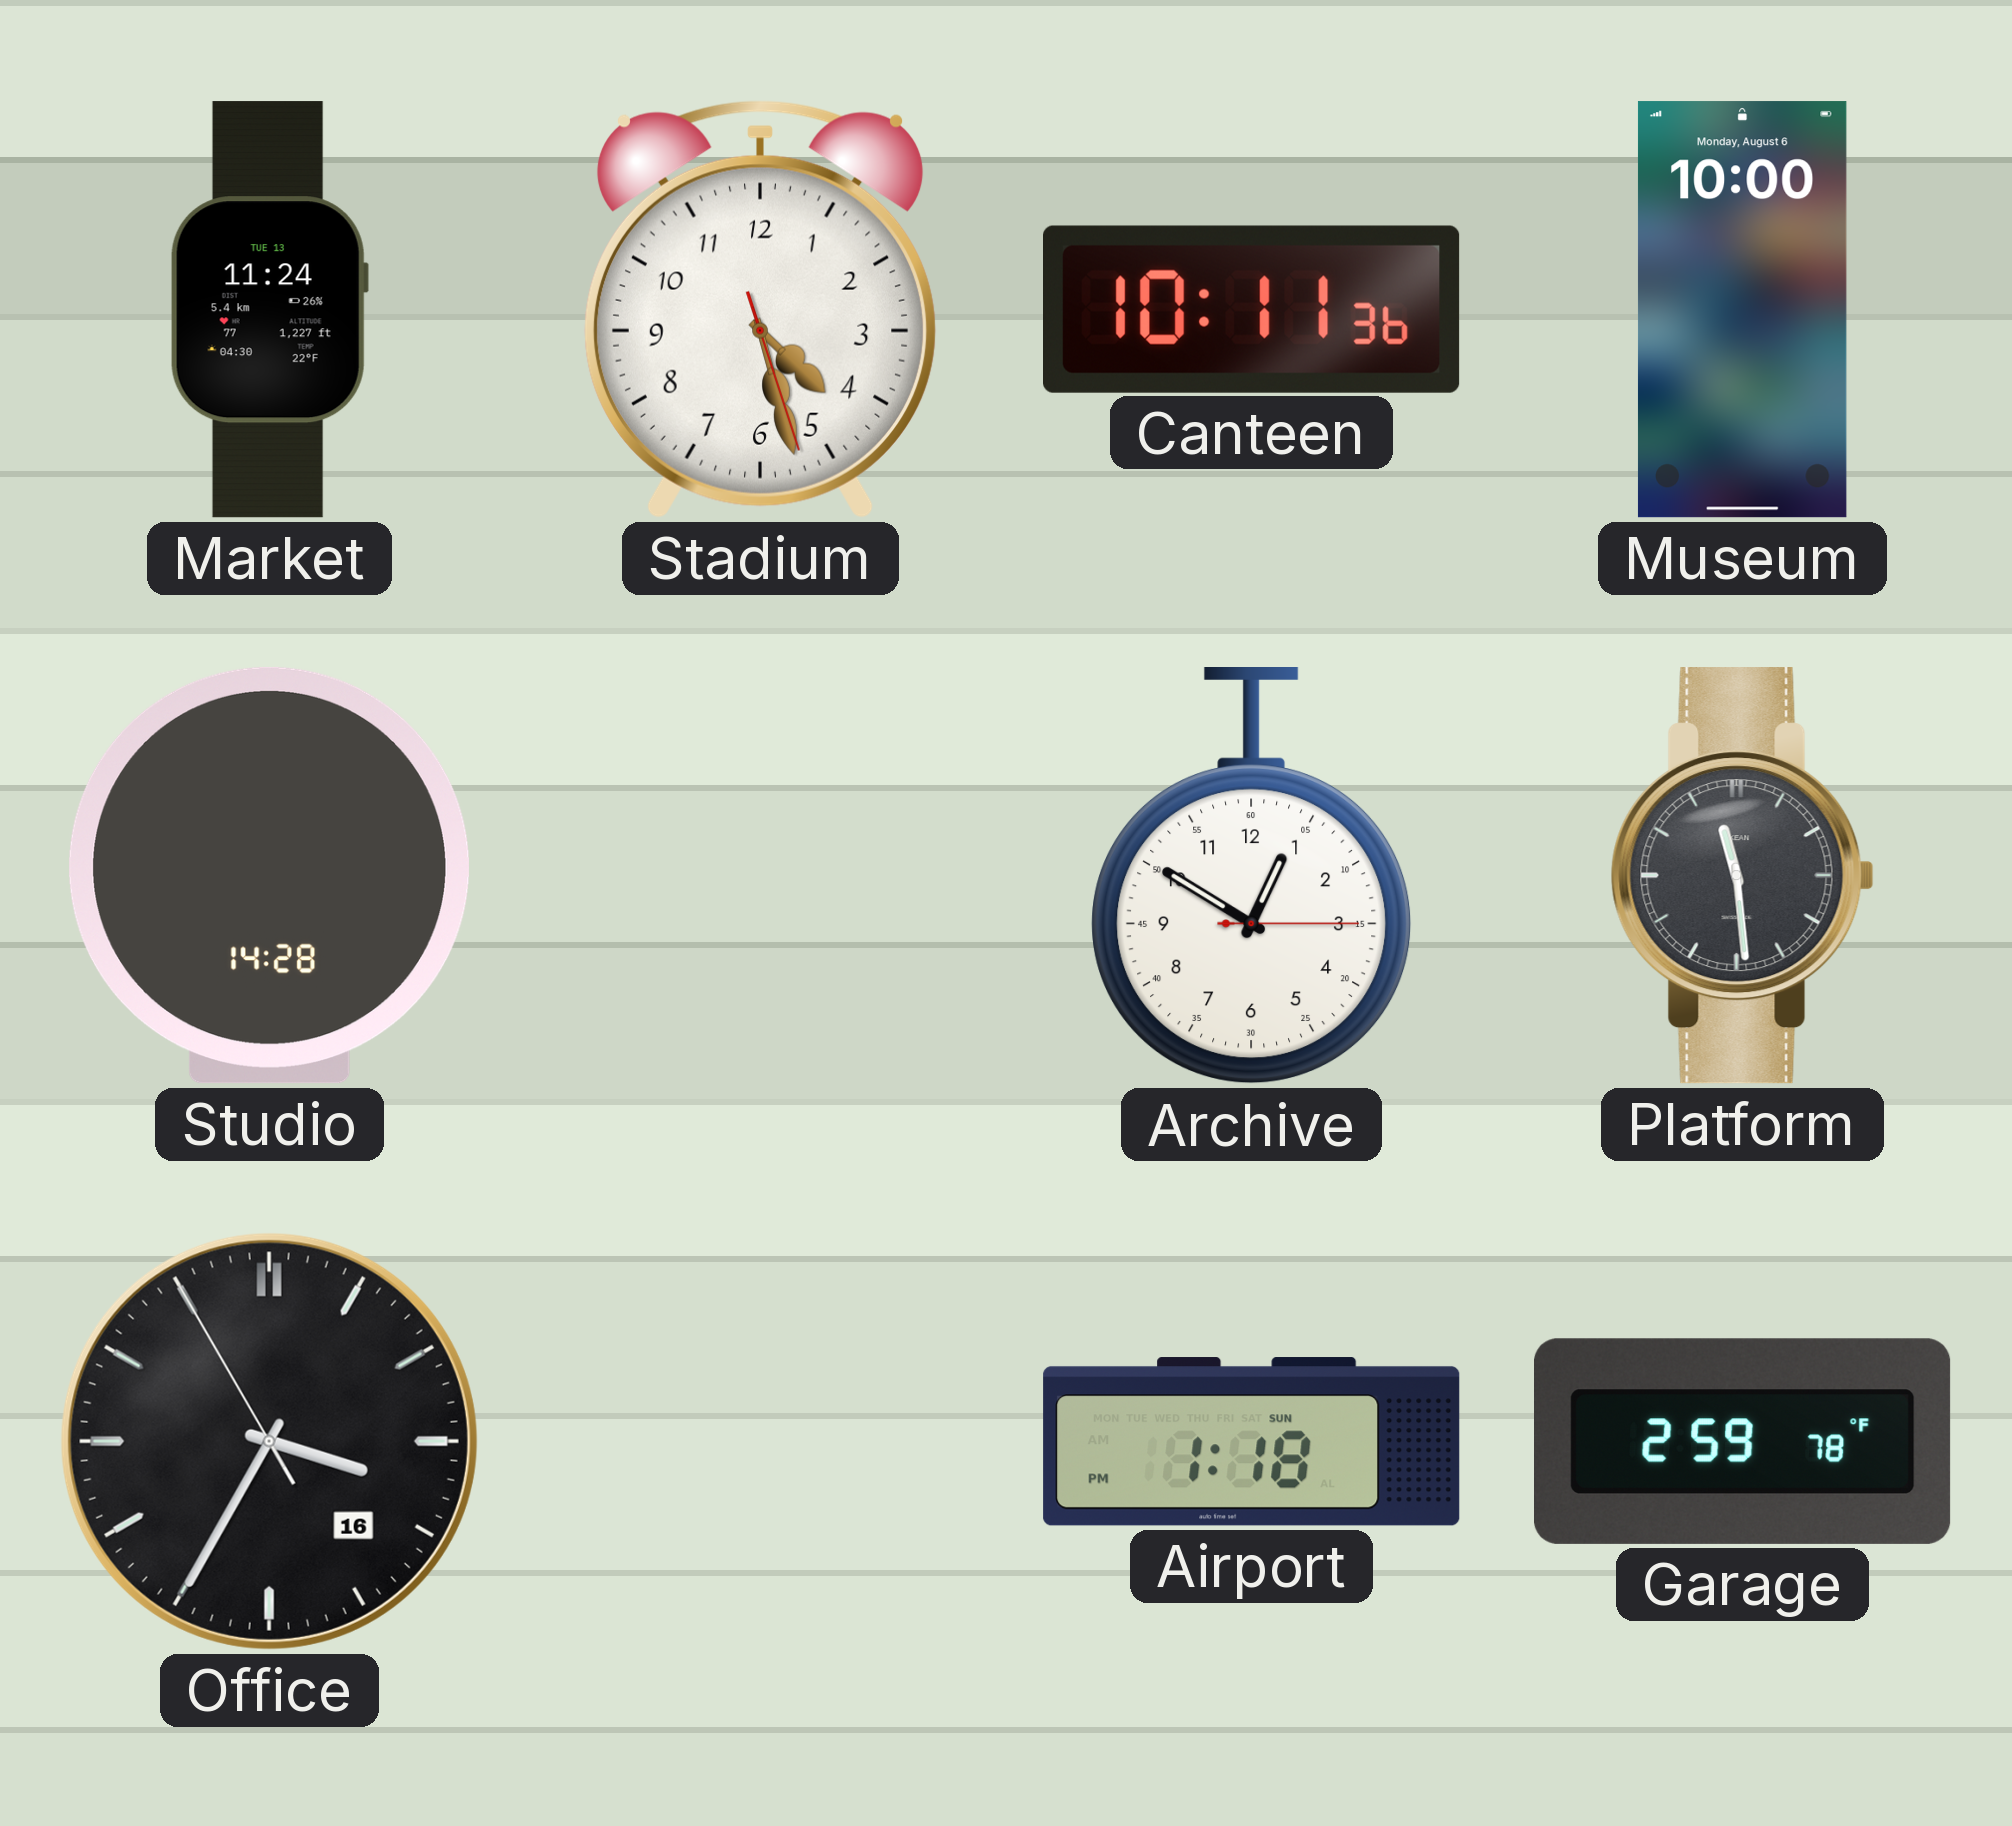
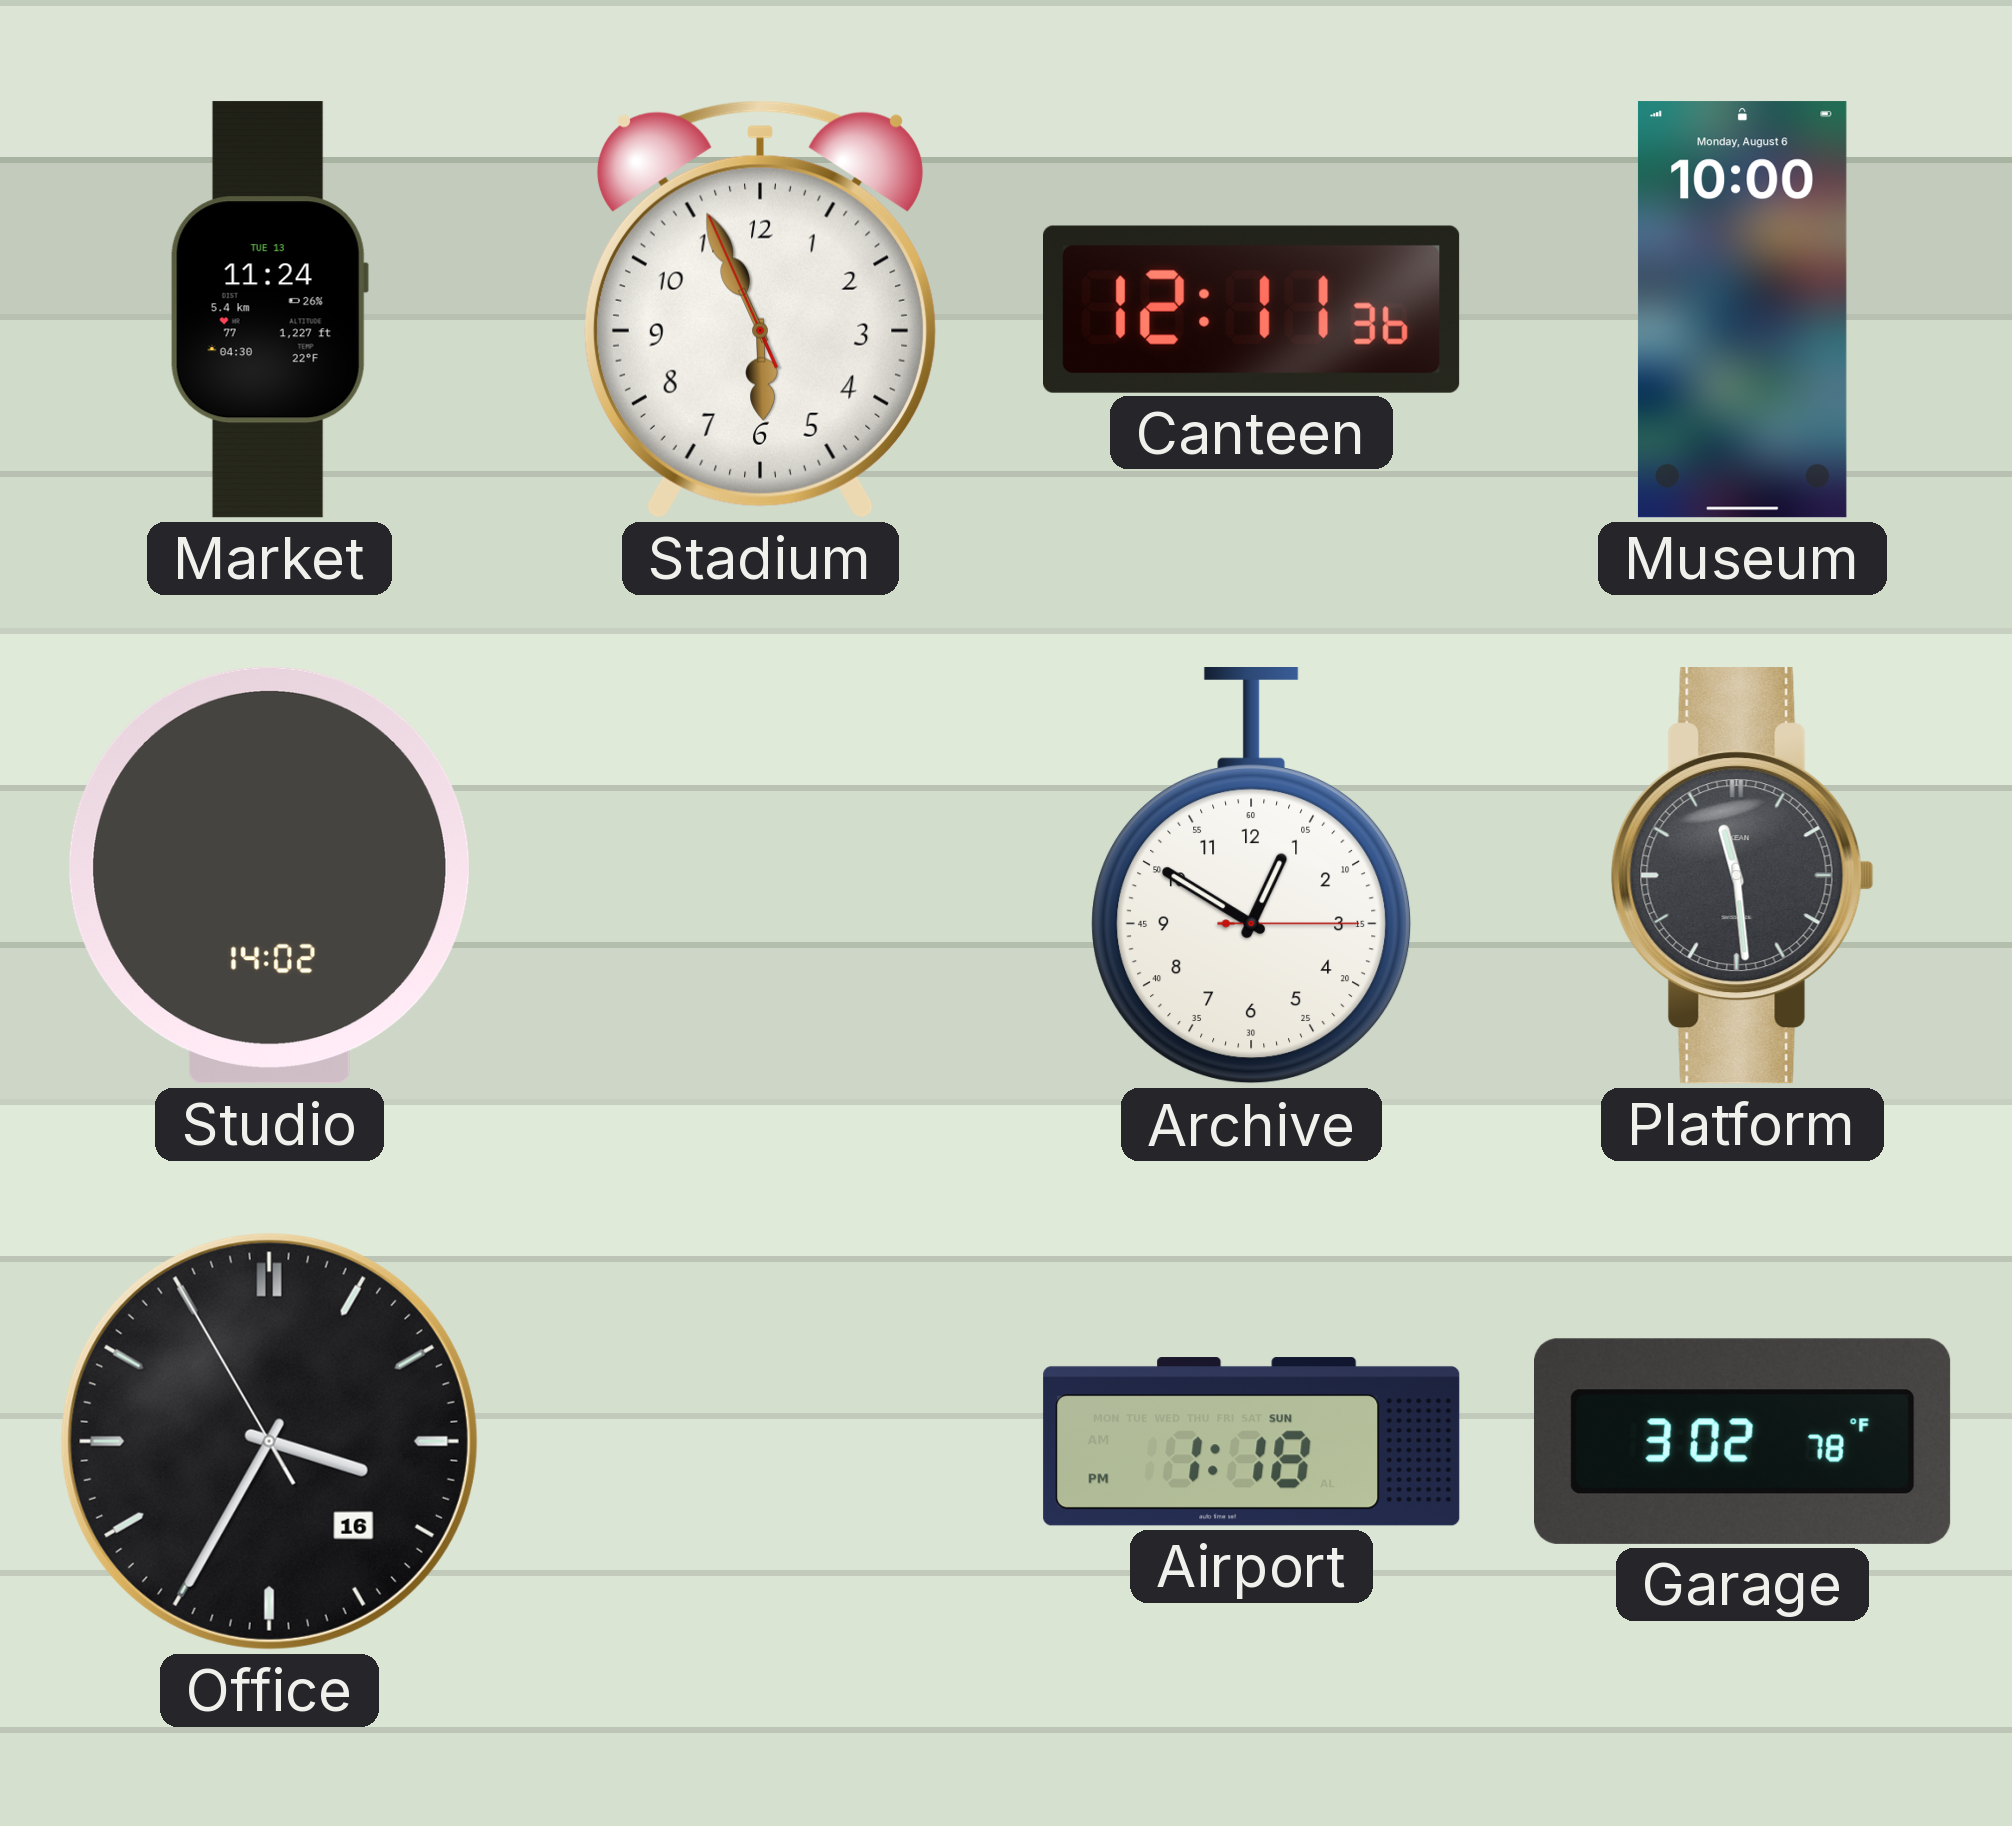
Stadium: 4:27 -> 5:55
Canteen: 10:11 -> 12:11
Studio: 14:28 -> 14:02
Garage: 2:59 -> 3:02
